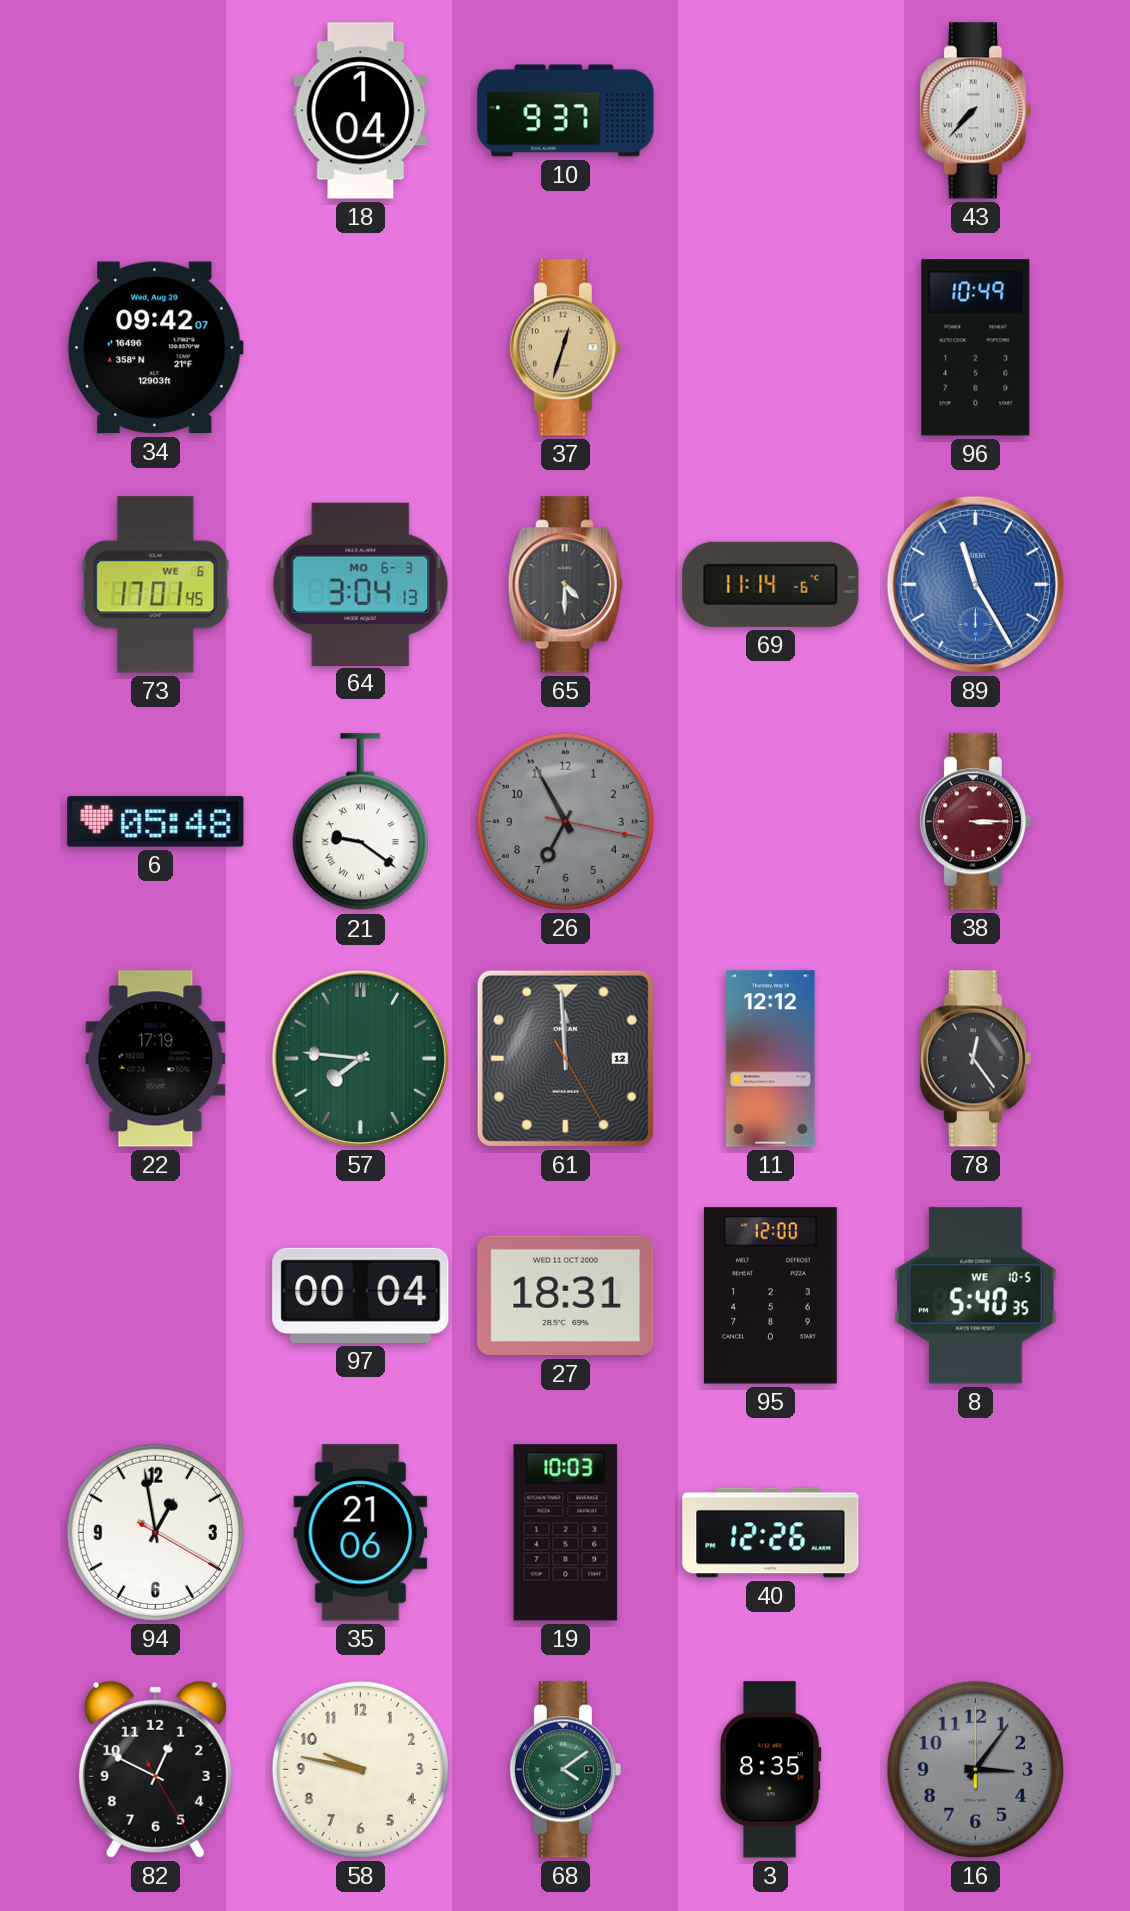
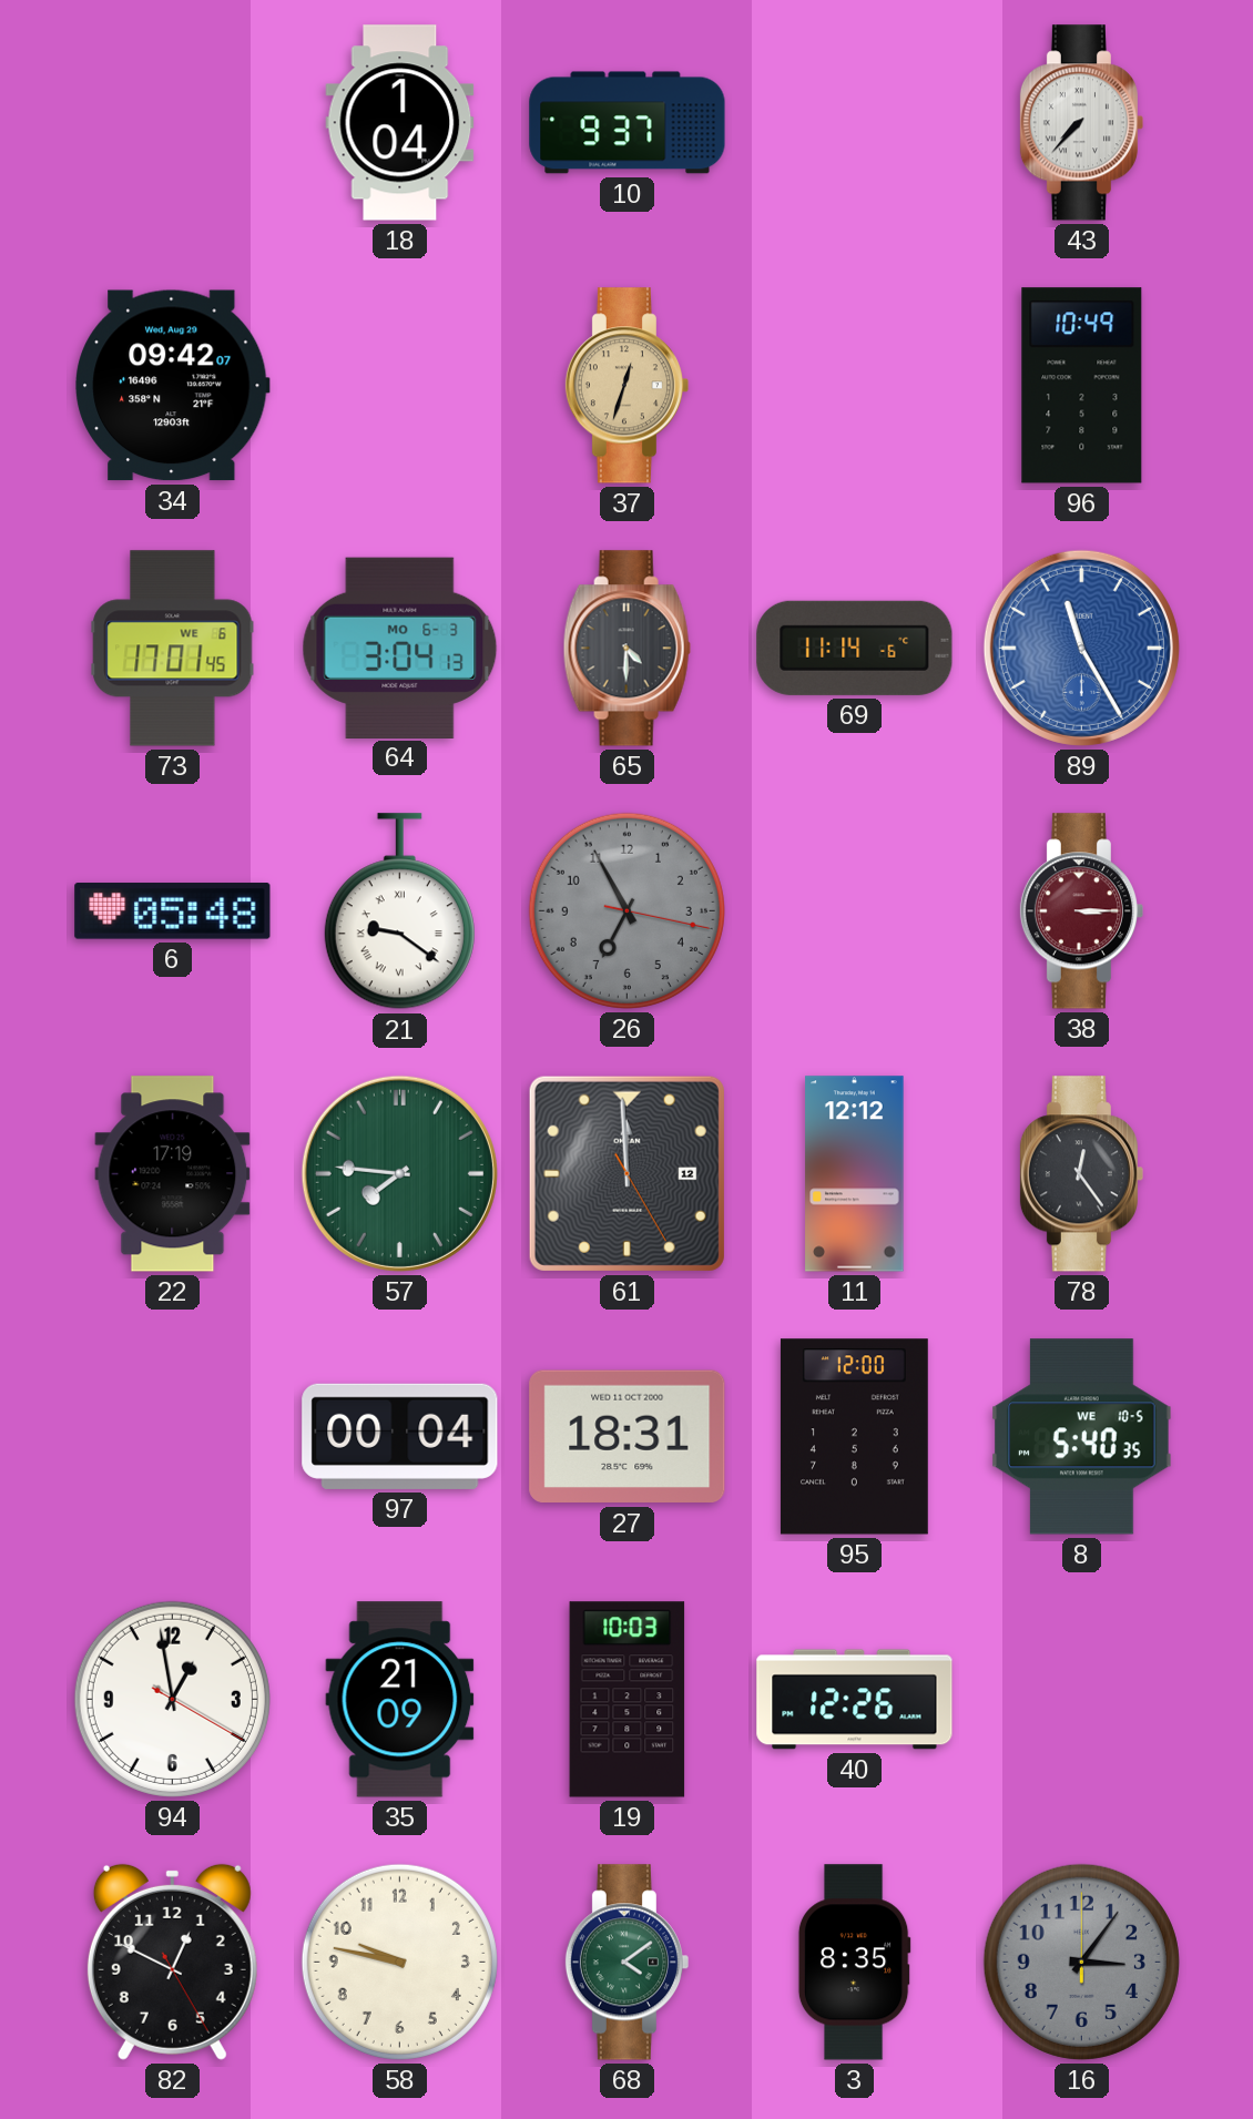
35: 21:06 -> 21:09
